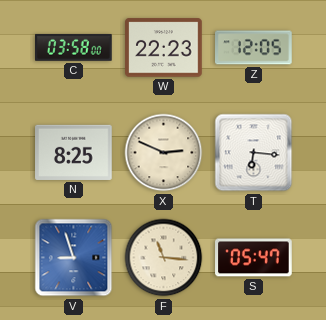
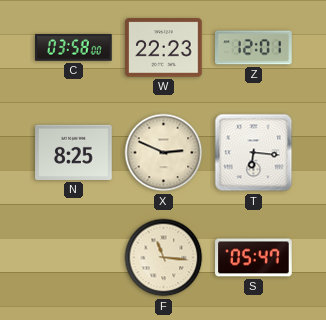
Z: 12:05 -> 12:01
V: 8:57 -> none
